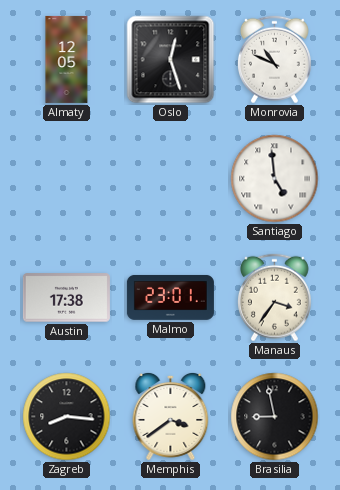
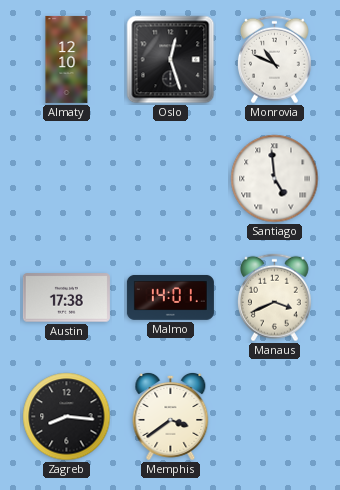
Almaty: 12:05 -> 12:10
Malmo: 23:01 -> 14:01
Manaus: 3:36 -> 3:41
Brasilia: 8:58 -> none
